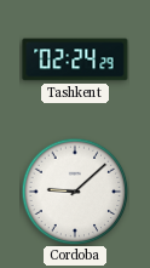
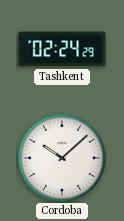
Cordoba: 9:08 -> 10:08
